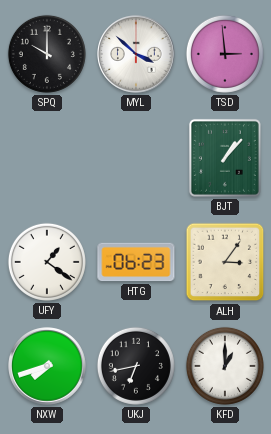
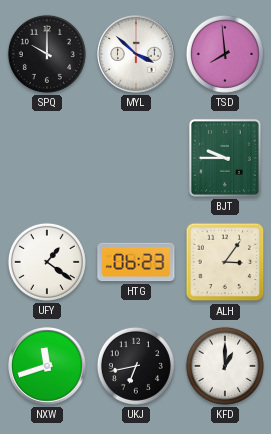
TSD: 2:59 -> 7:59
BJT: 1:07 -> 9:45
NXW: 7:42 -> 11:42
